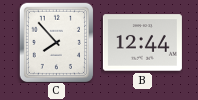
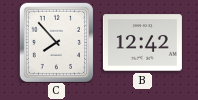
B: 12:44 -> 12:42
